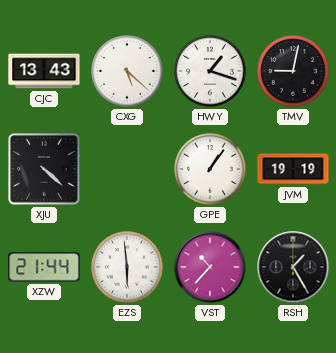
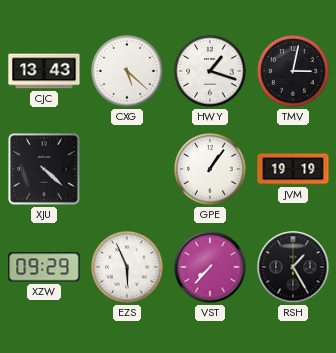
TMV: 9:02 -> 3:02
XZW: 21:44 -> 09:29
EZS: 5:59 -> 5:56
VST: 10:37 -> 7:37
